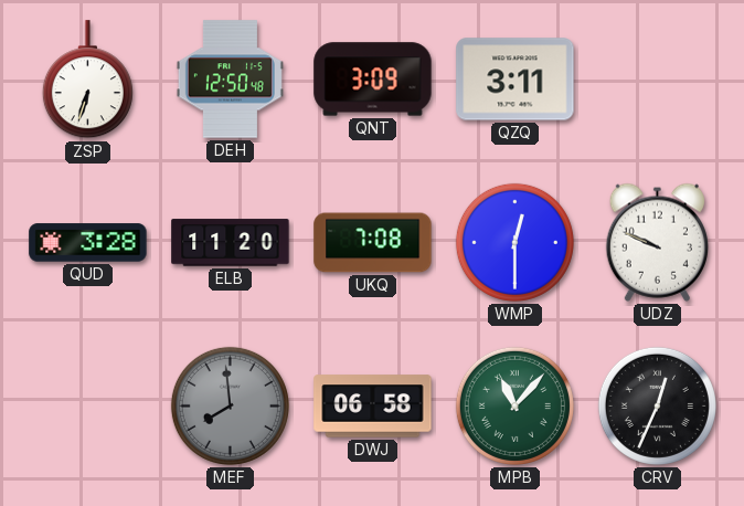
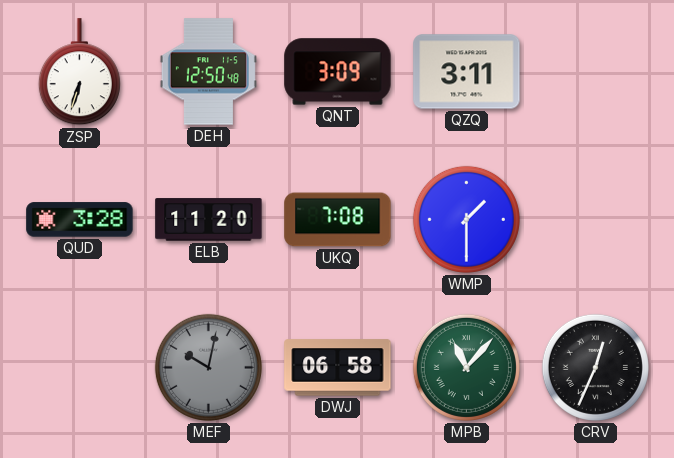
WMP: 12:30 -> 1:30
UDZ: 9:49 -> none
MEF: 7:59 -> 10:02
